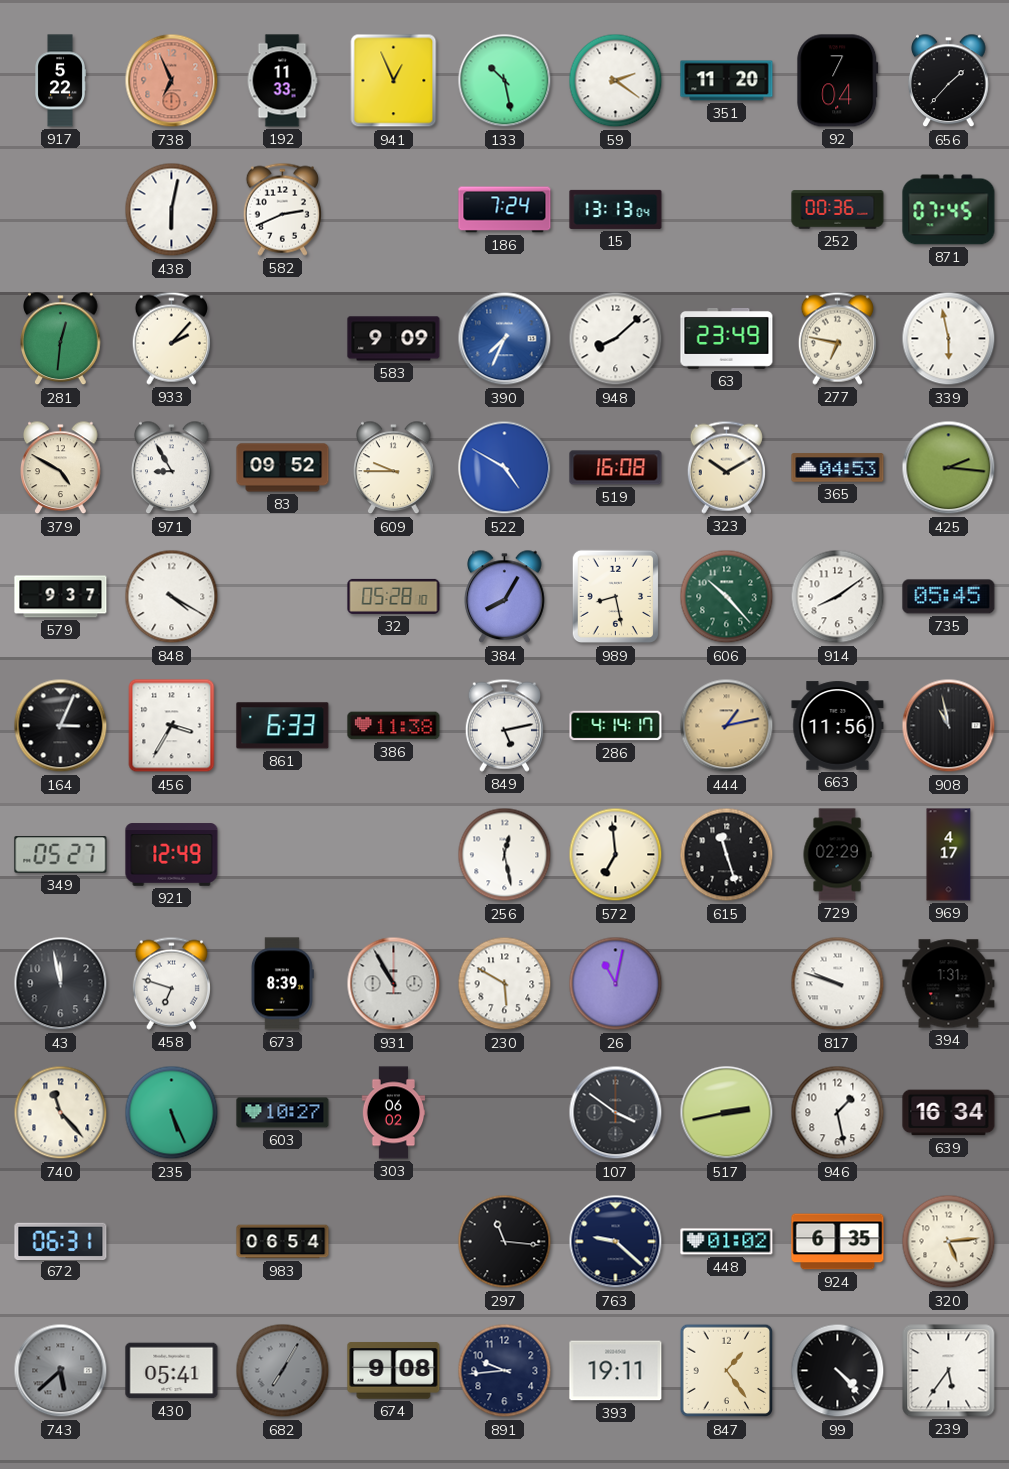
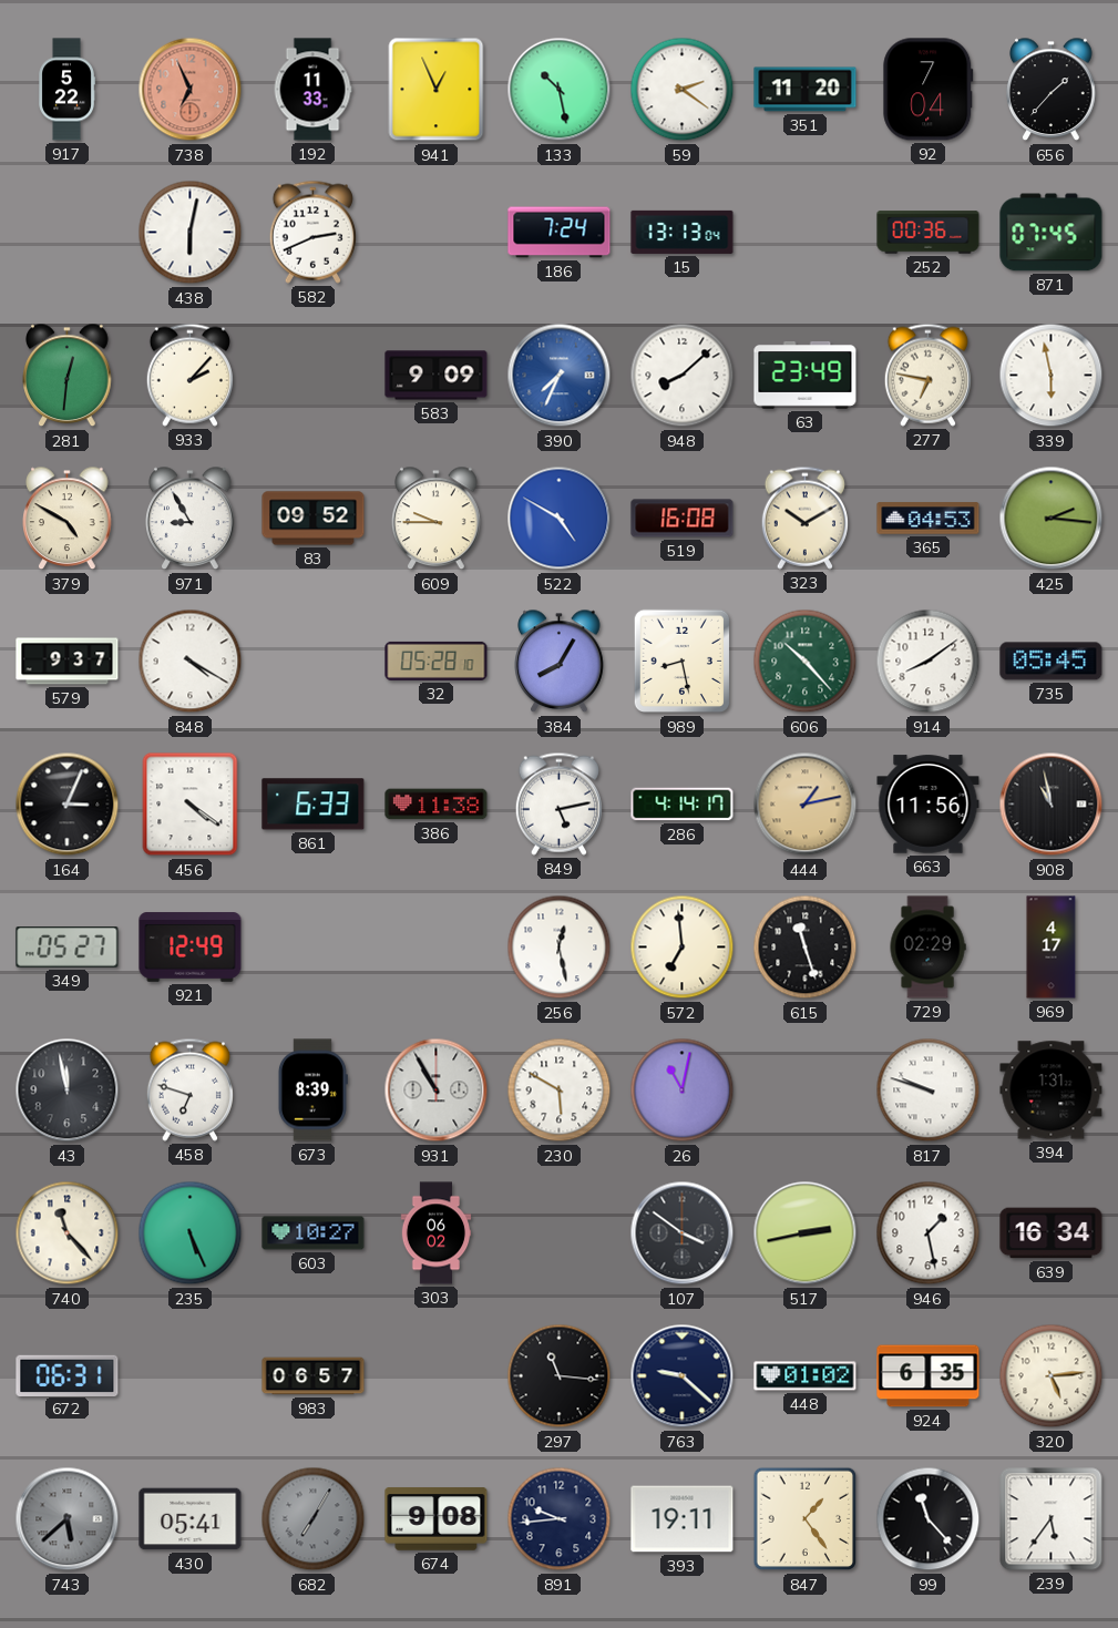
456: 3:35 -> 4:21
983: 06:54 -> 06:57
99: 4:23 -> 11:23
